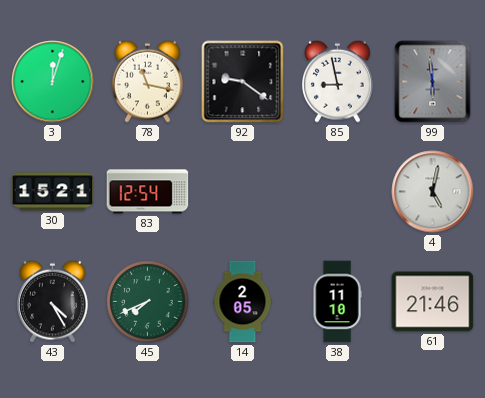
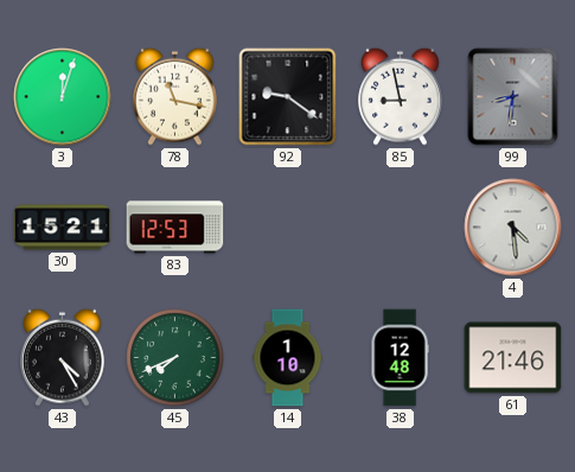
99: 5:59 -> 8:31
83: 12:54 -> 12:53
4: 5:02 -> 4:29
14: 2:05 -> 1:10
38: 11:10 -> 12:48
